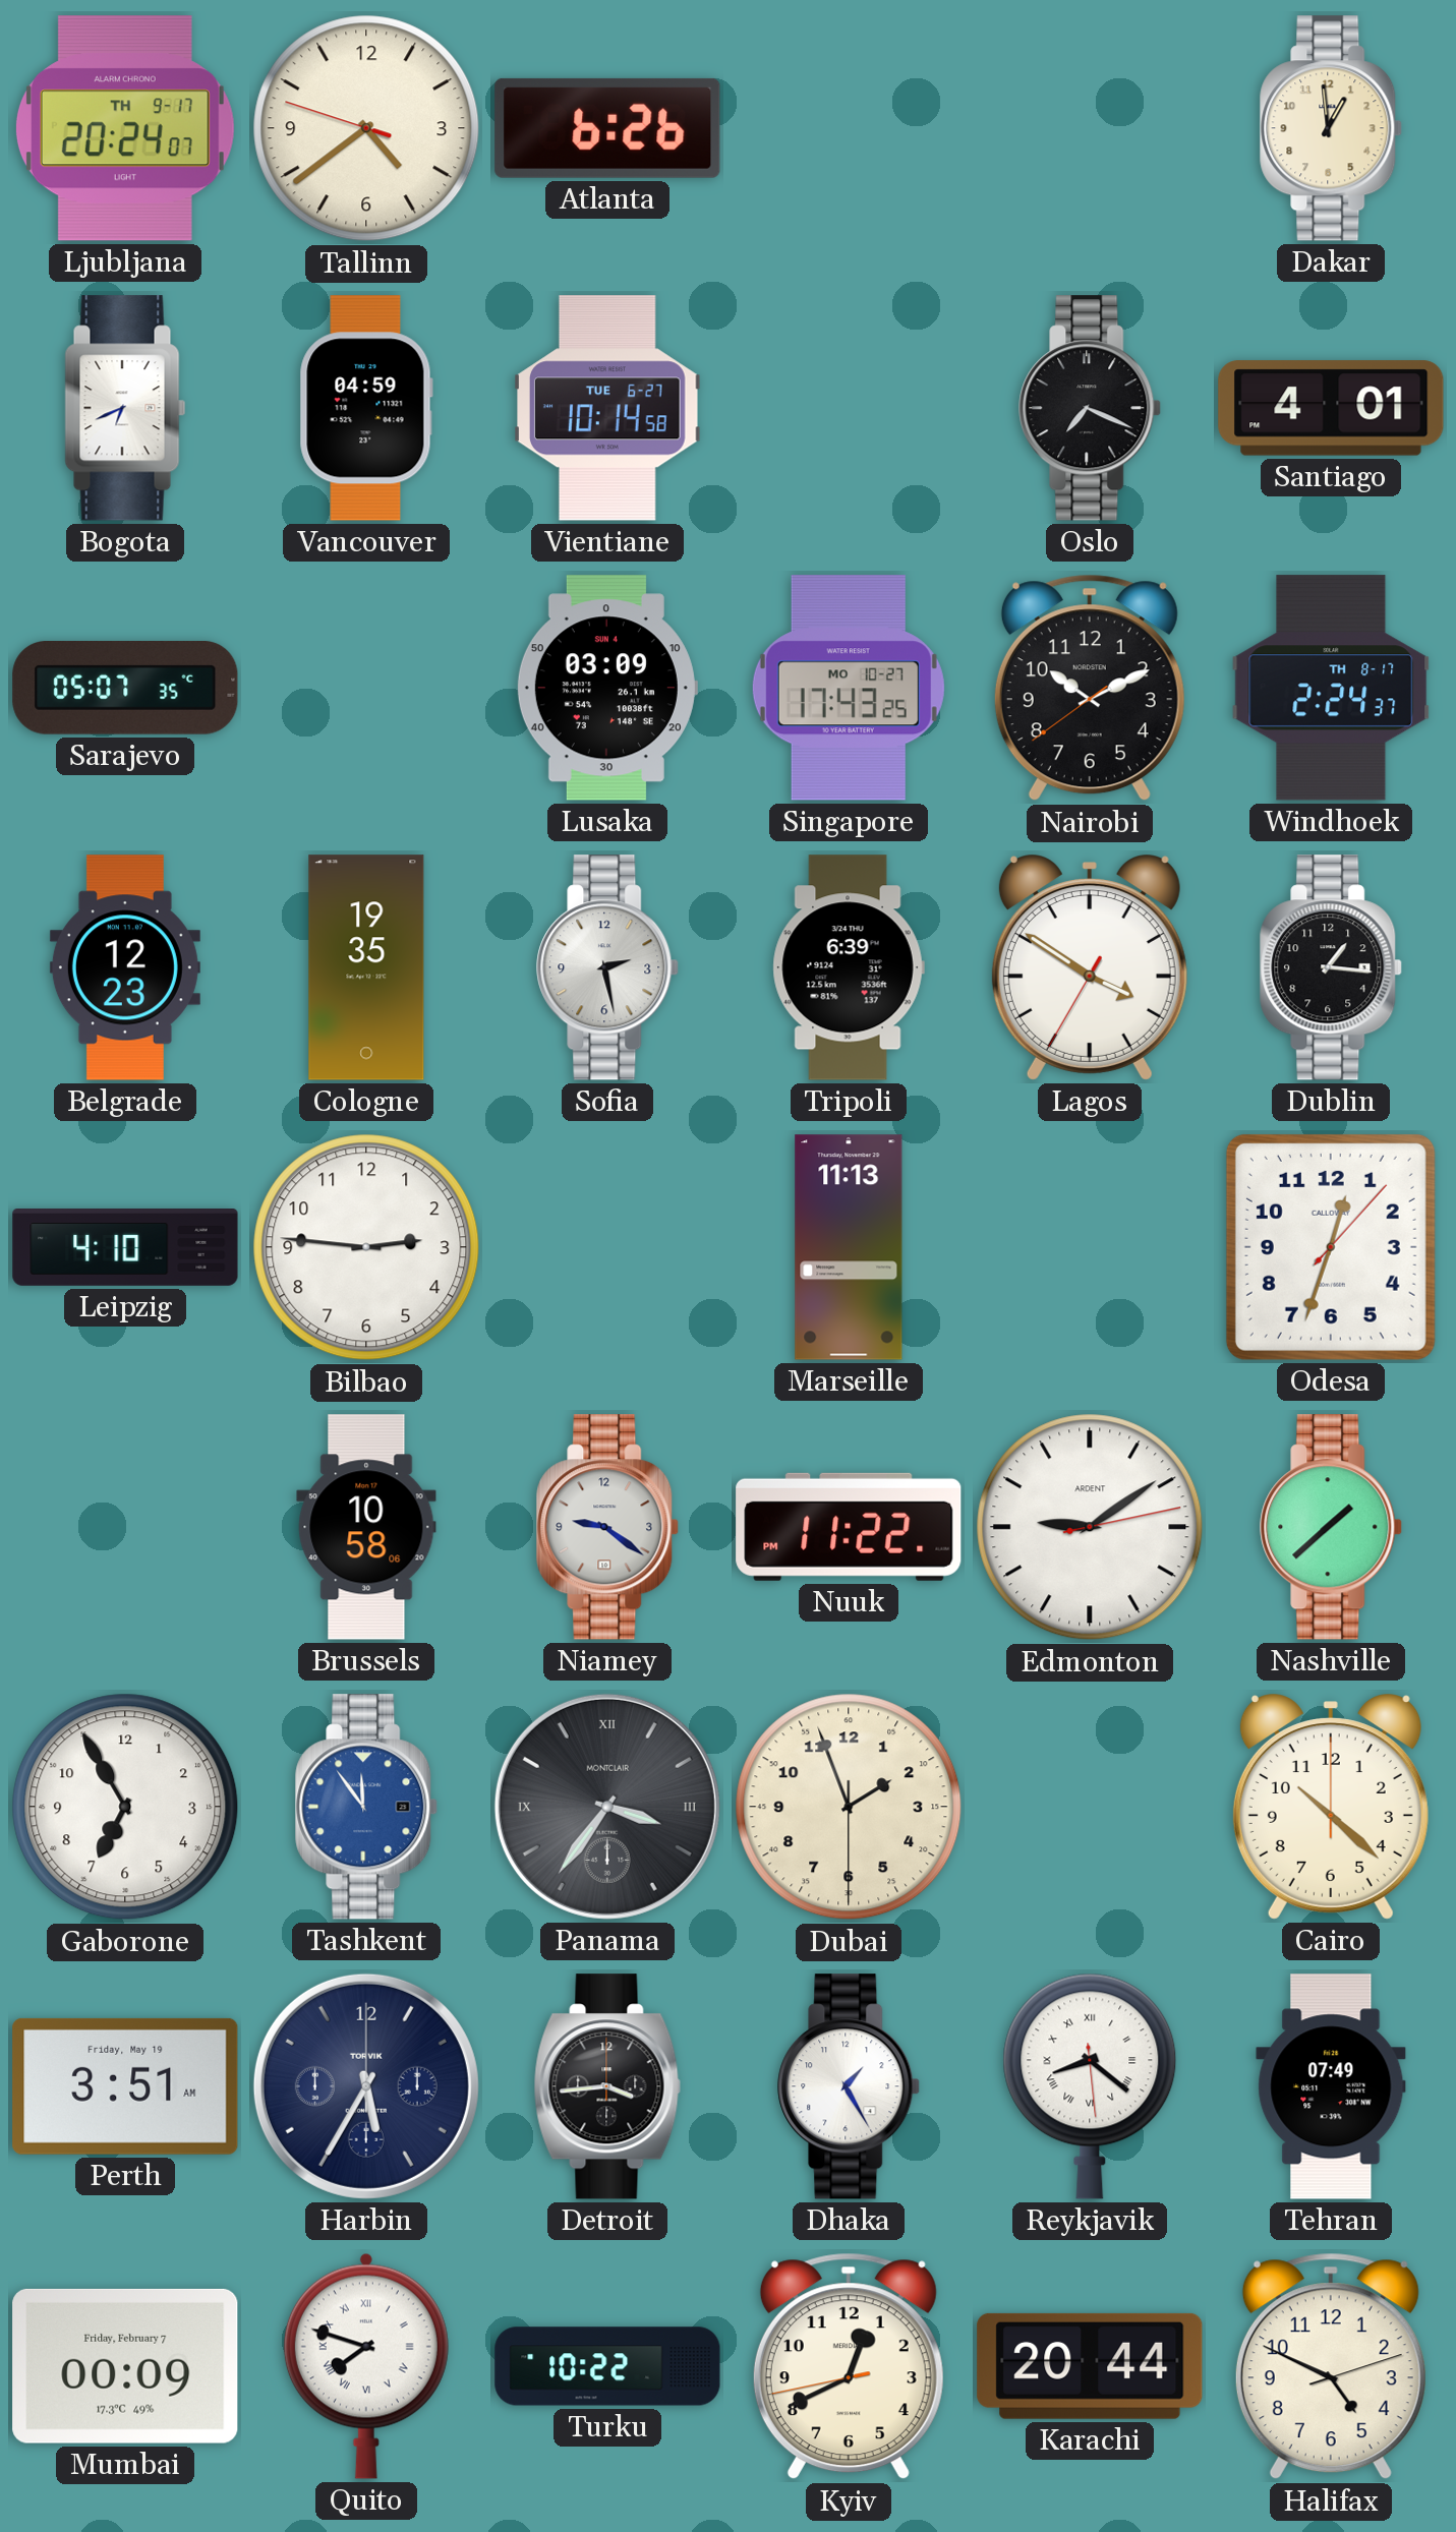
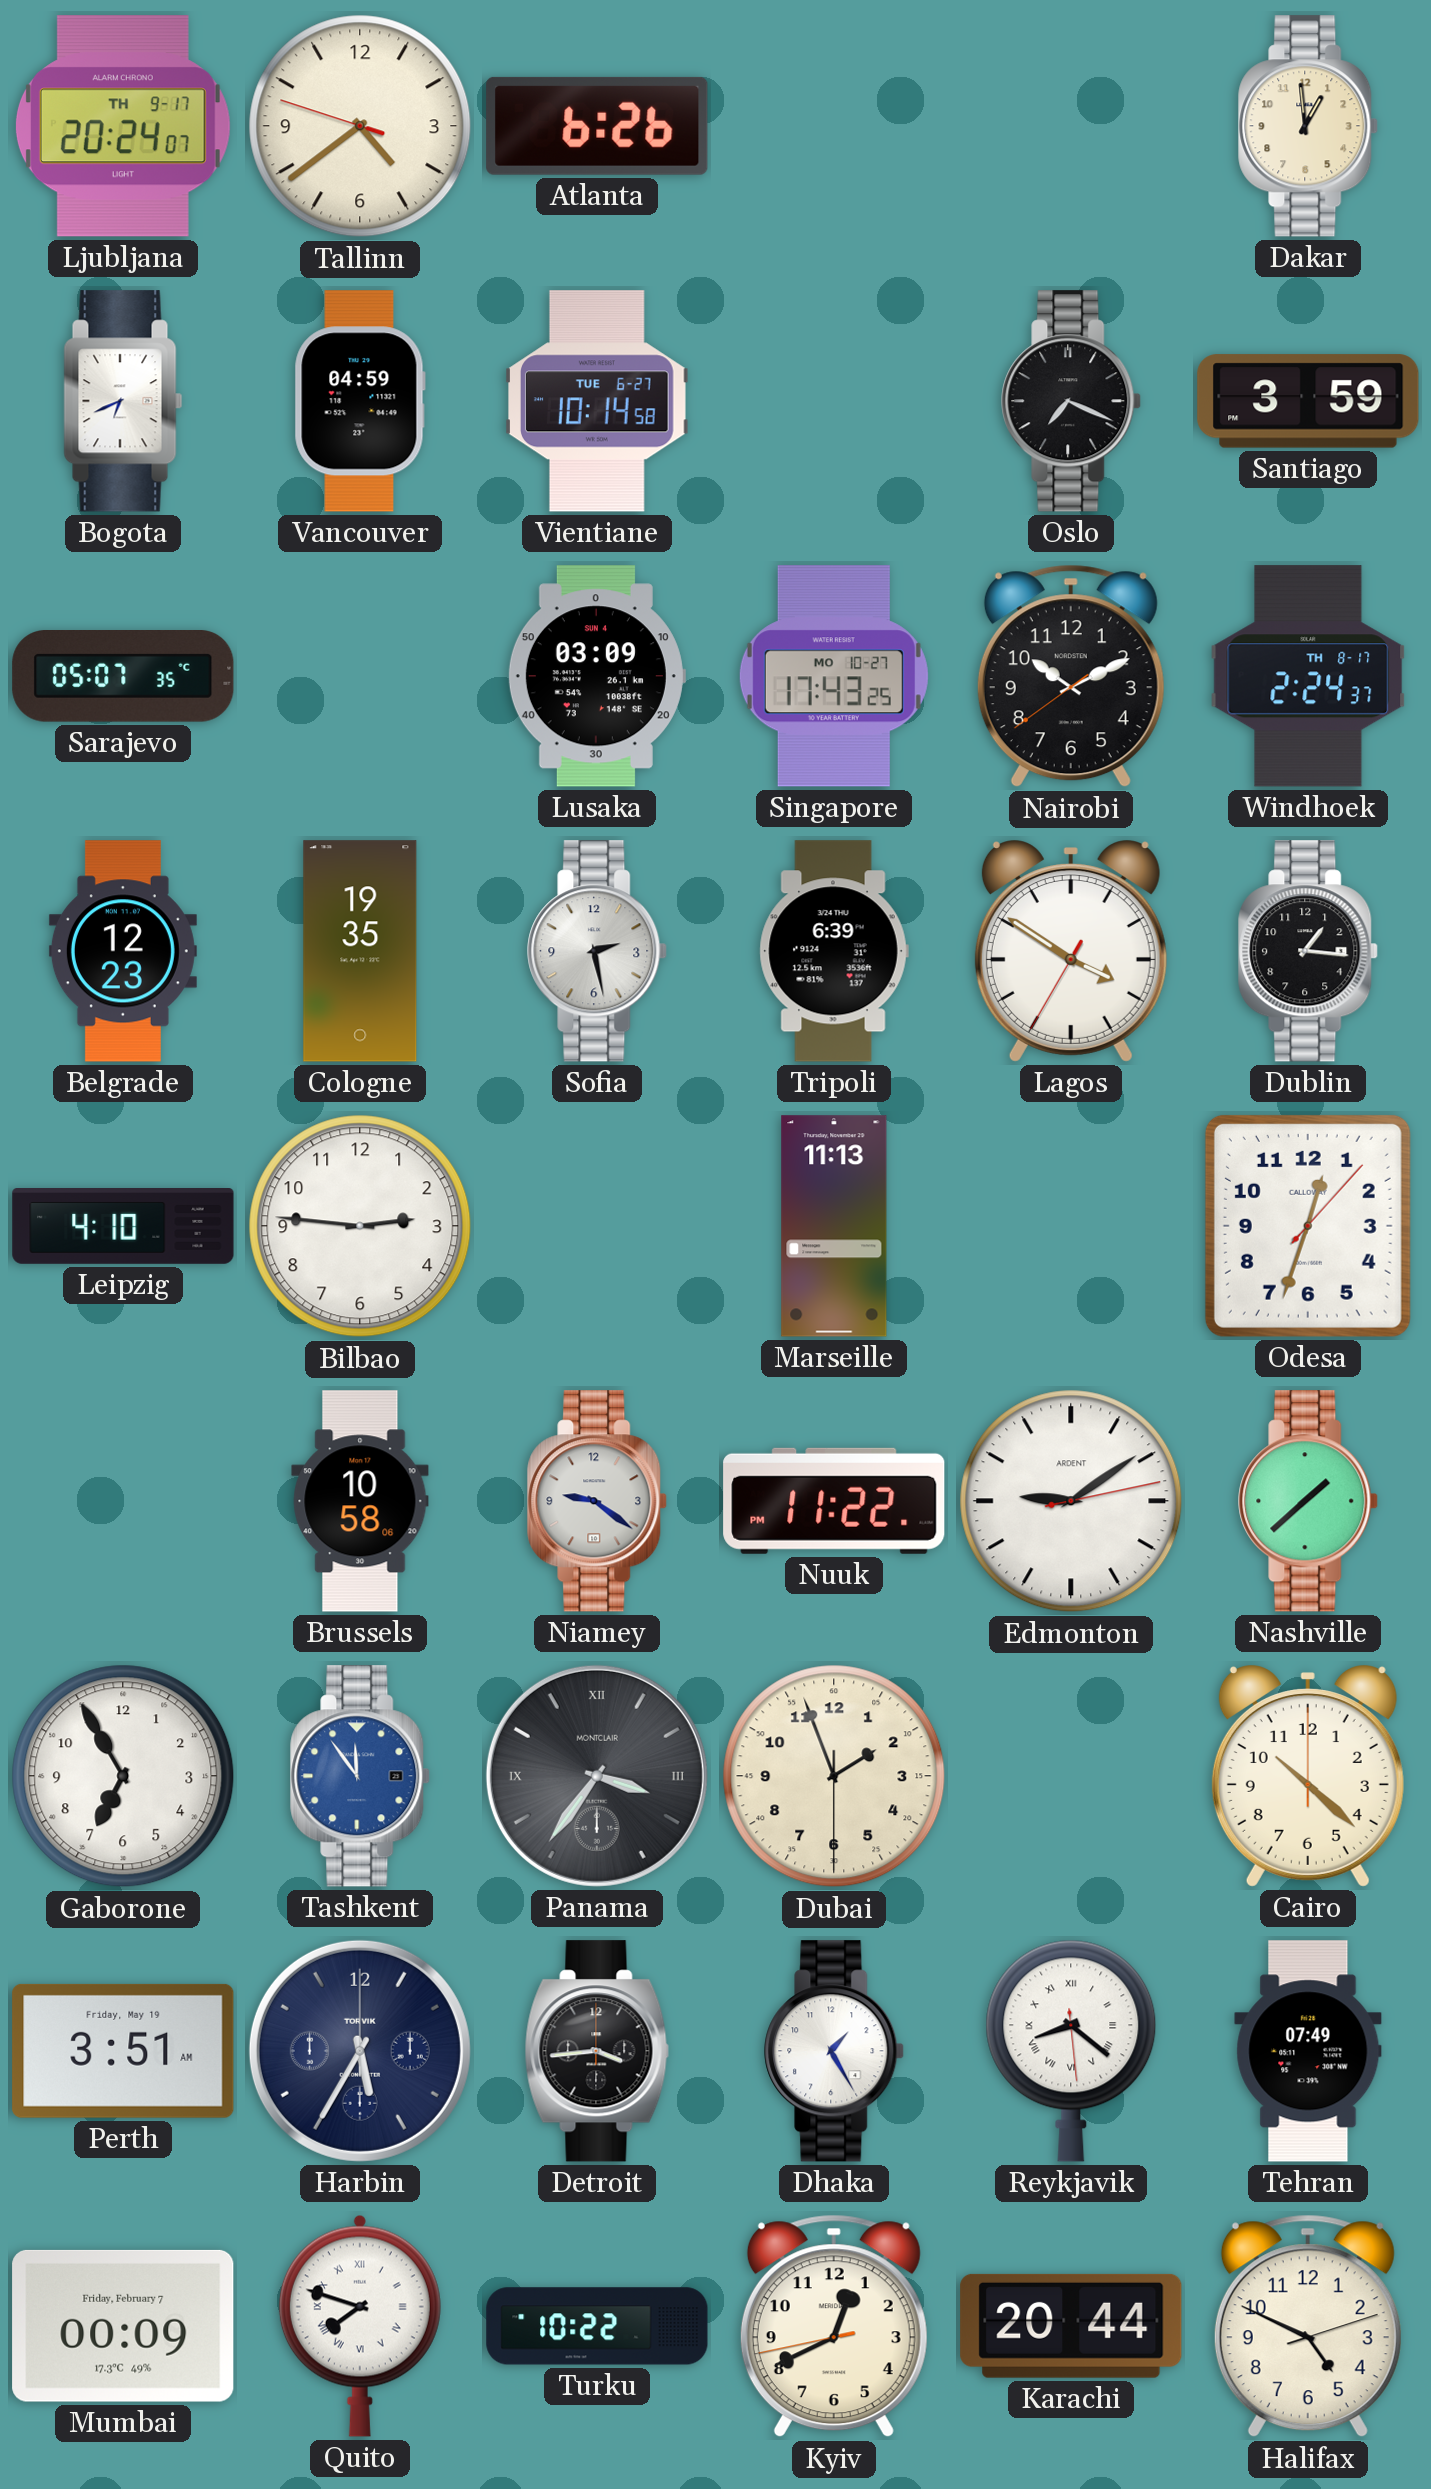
Santiago: 4:01 -> 3:59
